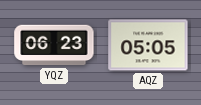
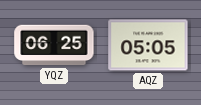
YQZ: 06:23 -> 06:25
